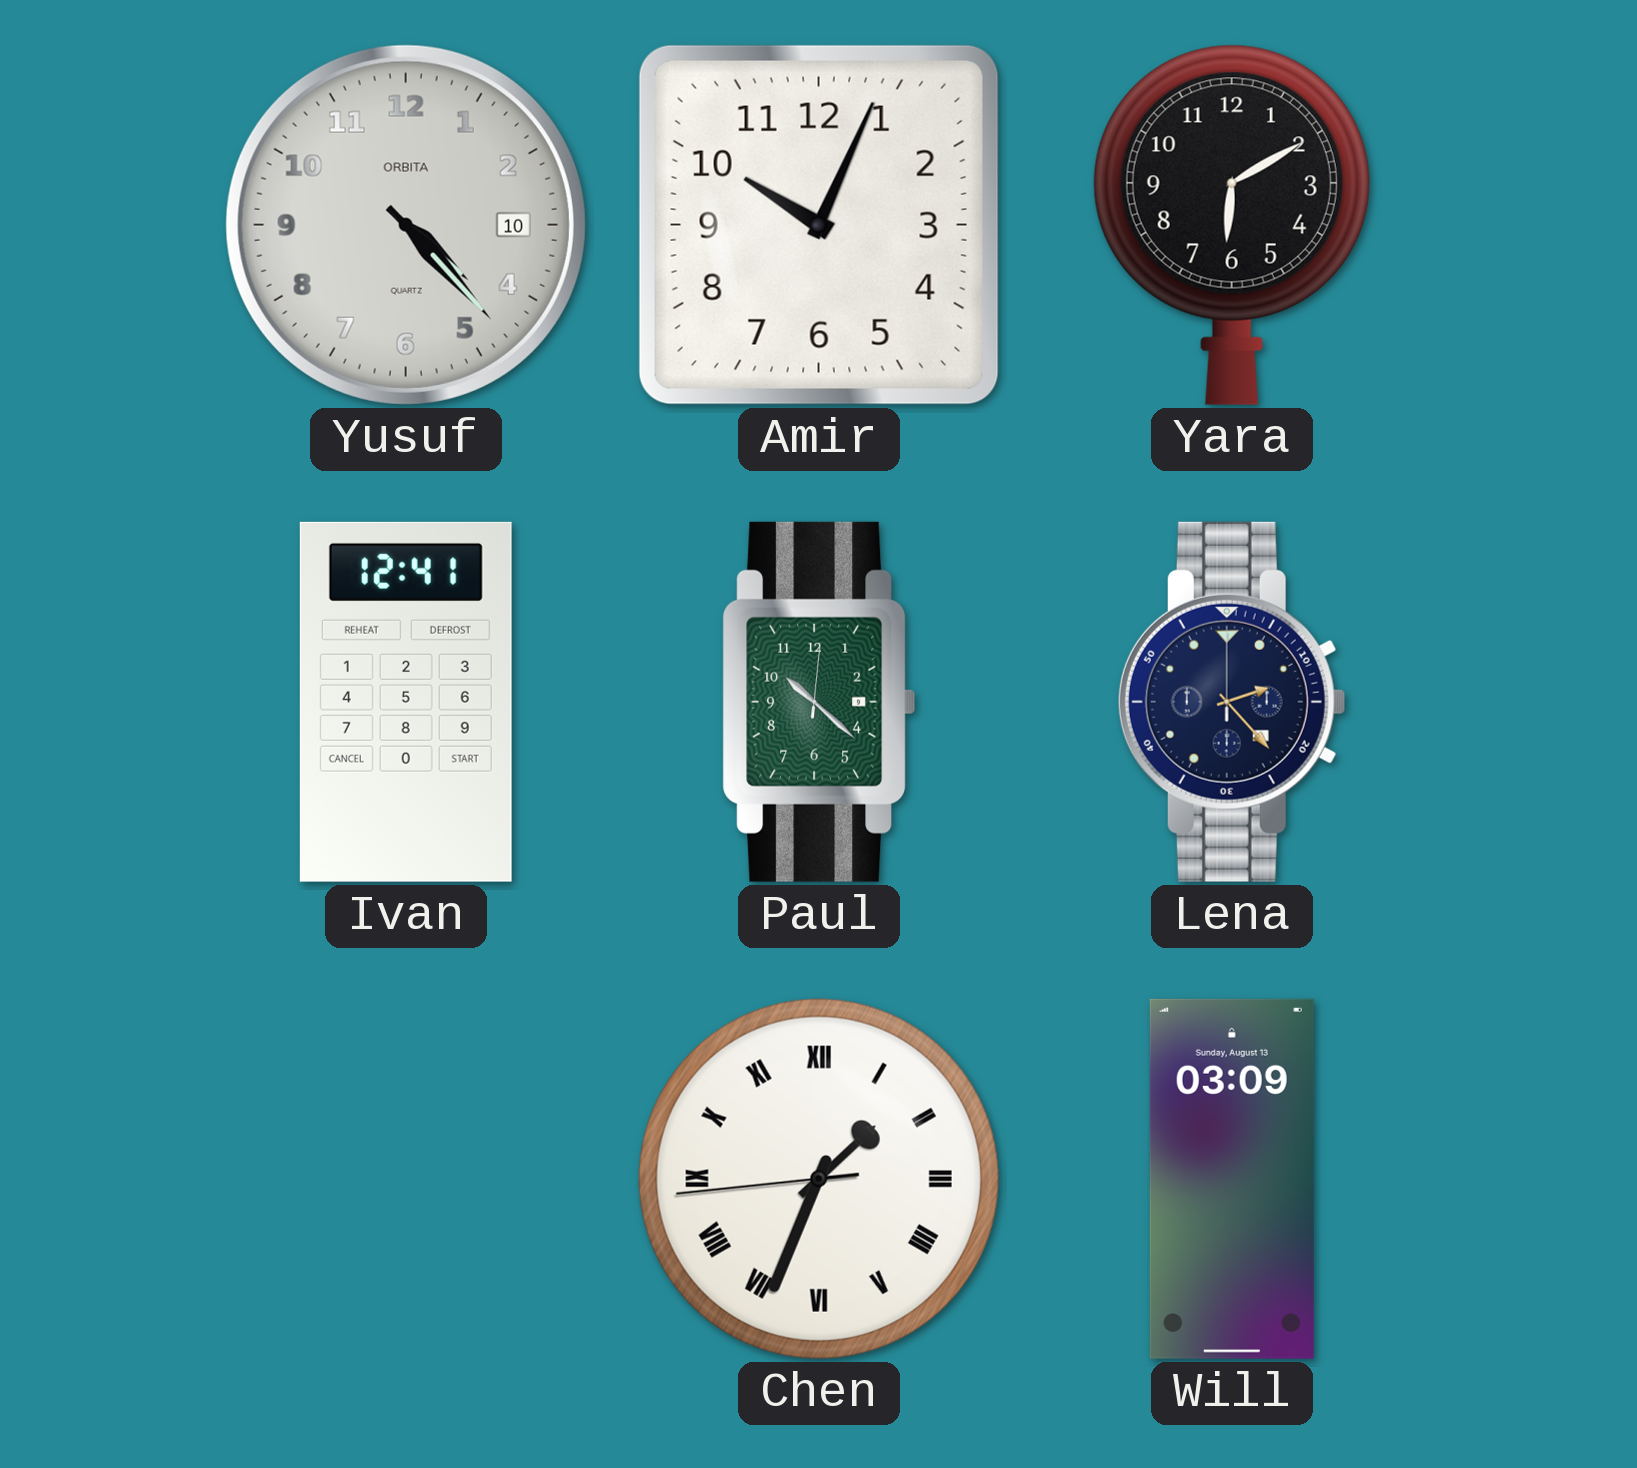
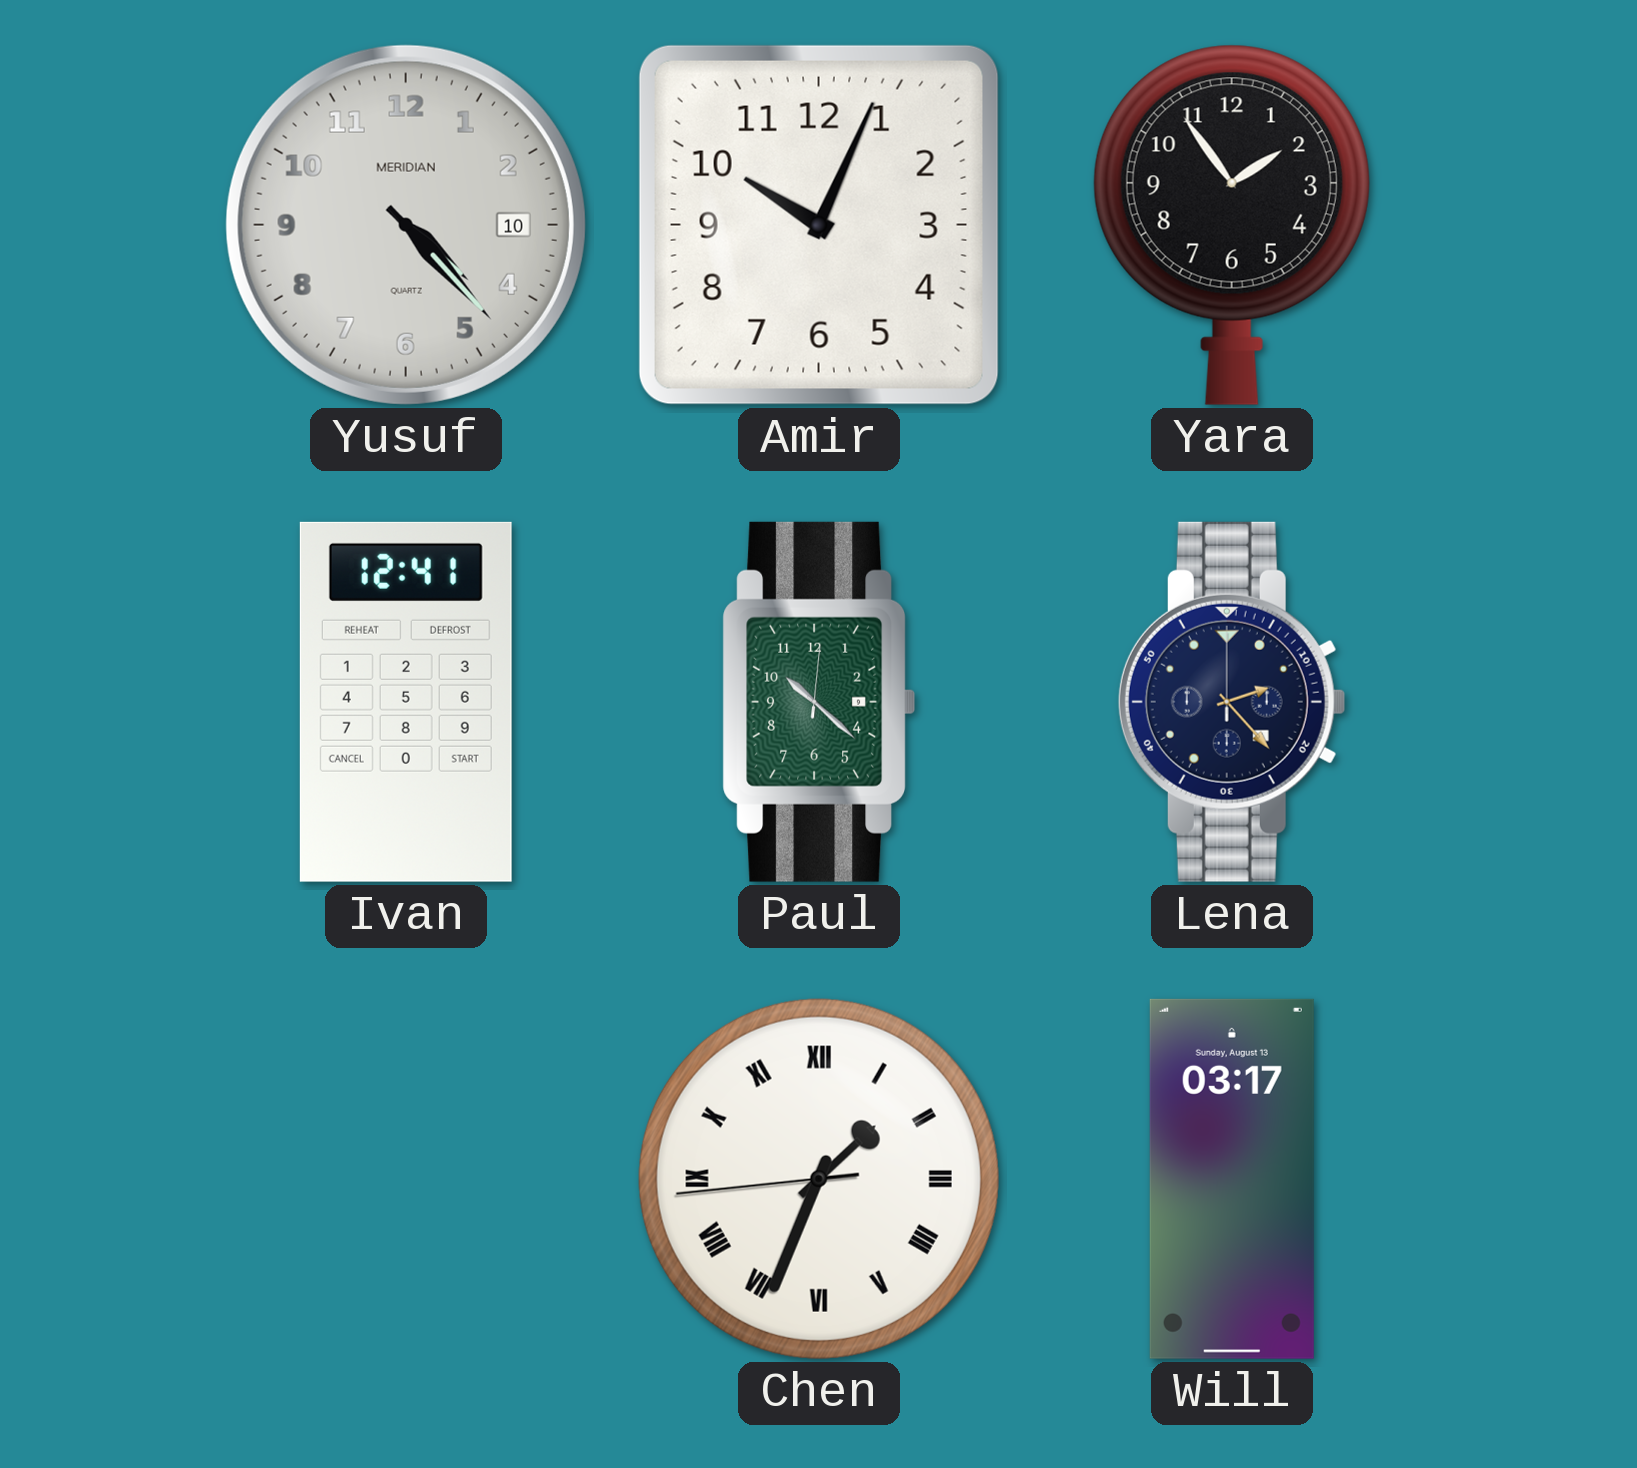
Yusuf brand: ORBITA -> MERIDIAN
Yara: 6:10 -> 1:54
Will: 03:09 -> 03:17
